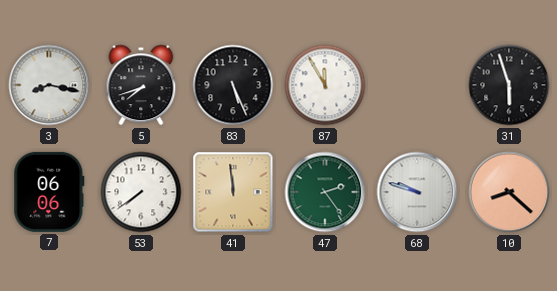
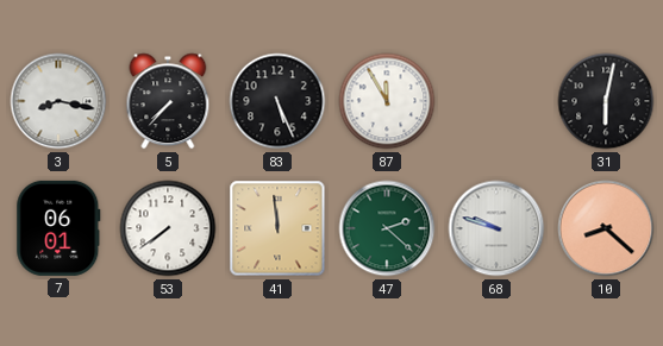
5: 7:42 -> 7:37
31: 5:57 -> 6:02
7: 06:06 -> 06:01
47: 2:24 -> 2:22
